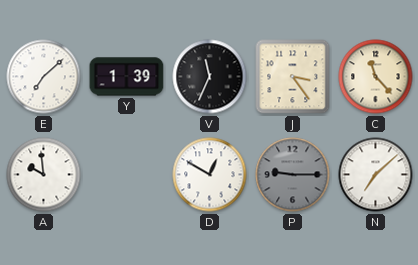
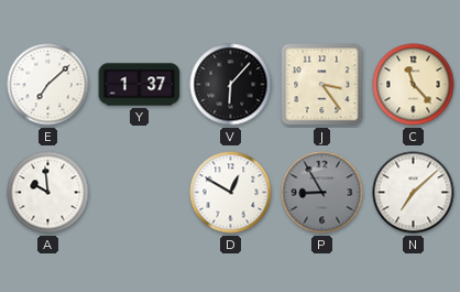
Y: 1:39 -> 1:37
V: 11:34 -> 6:07
P: 9:15 -> 8:55
